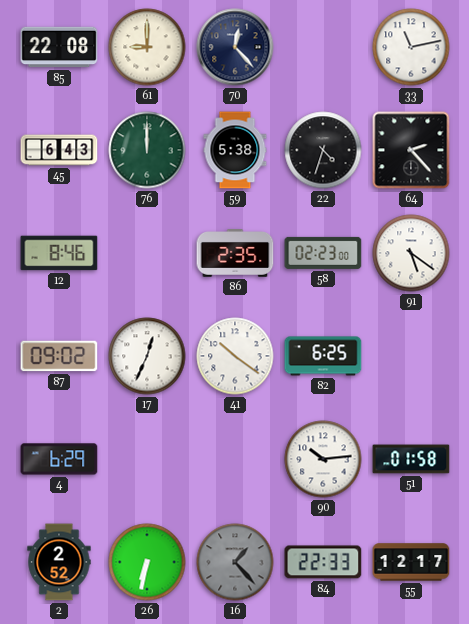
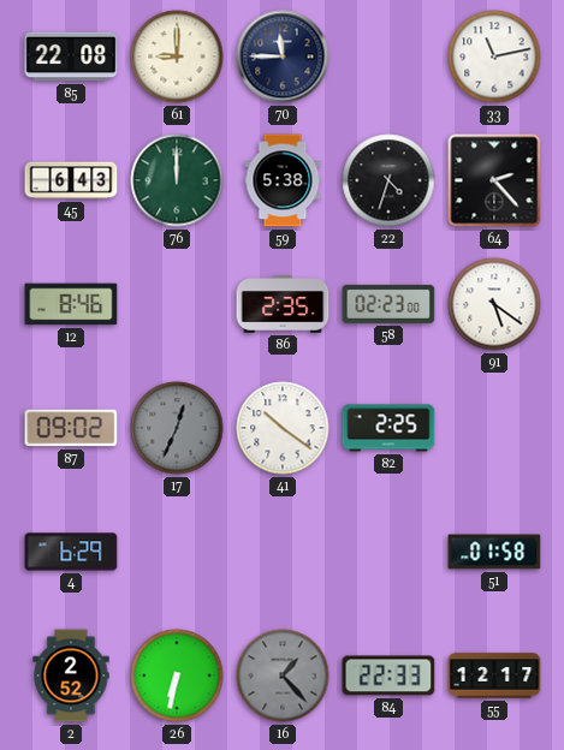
70: 12:23 -> 11:45
17 dial: white -> grey
82: 6:25 -> 2:25
90: 10:14 -> none
